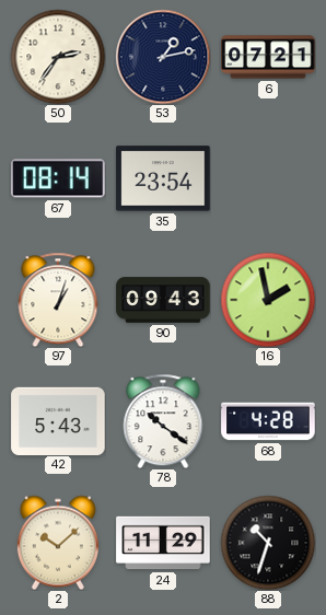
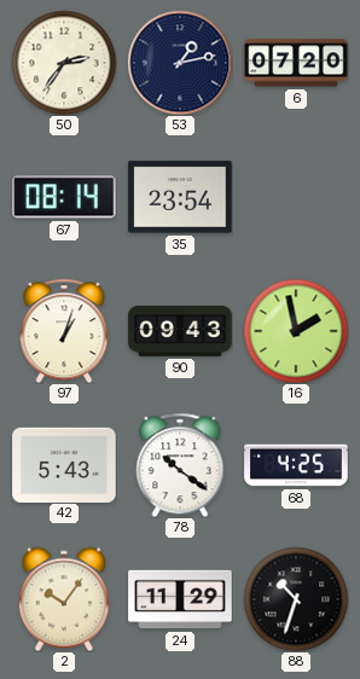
6: 07:21 -> 07:20
68: 4:28 -> 4:25
2: 10:08 -> 10:06
